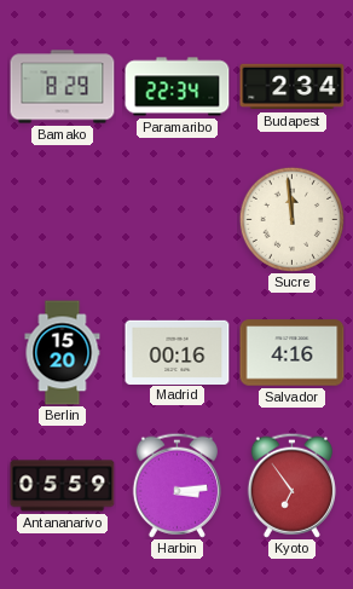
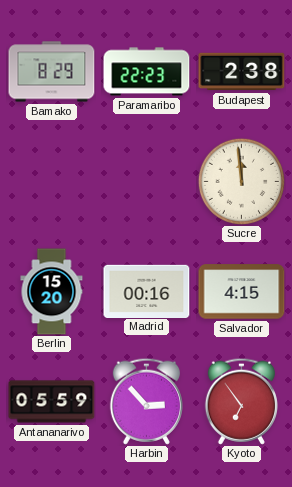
Paramaribo: 22:34 -> 22:23
Budapest: 2:34 -> 2:38
Salvador: 4:16 -> 4:15
Harbin: 3:14 -> 2:53
